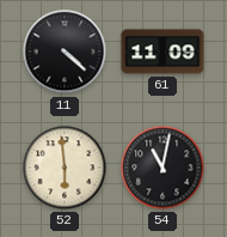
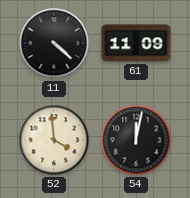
52: 5:59 -> 3:59
54: 11:02 -> 12:02
